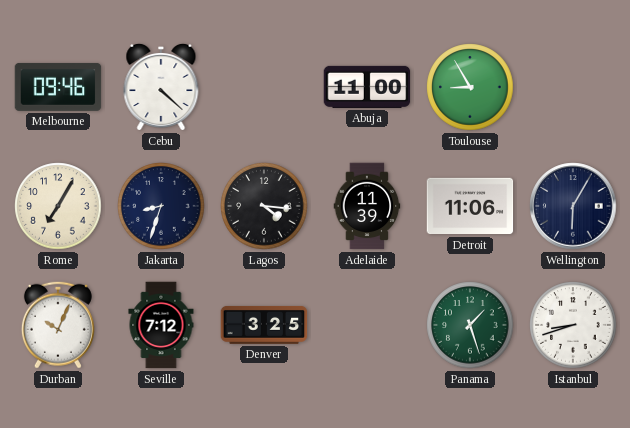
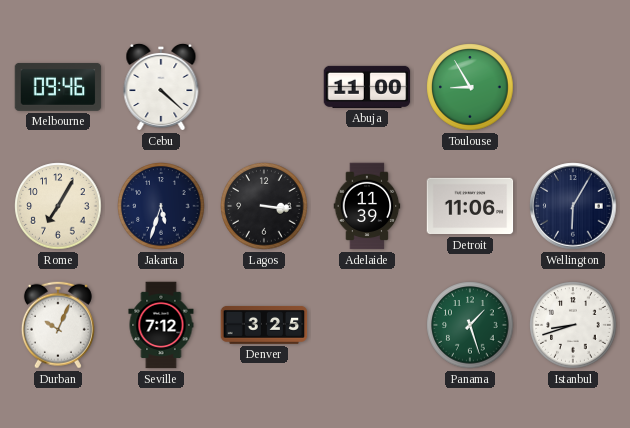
Jakarta: 8:33 -> 5:33
Lagos: 4:16 -> 3:16
